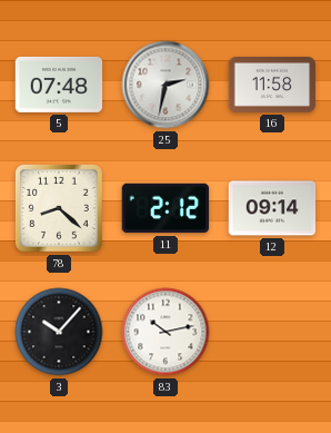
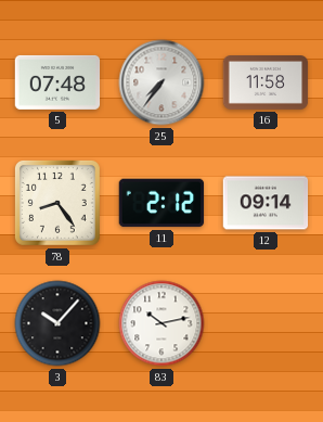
25: 2:32 -> 7:36
78: 8:22 -> 8:24
